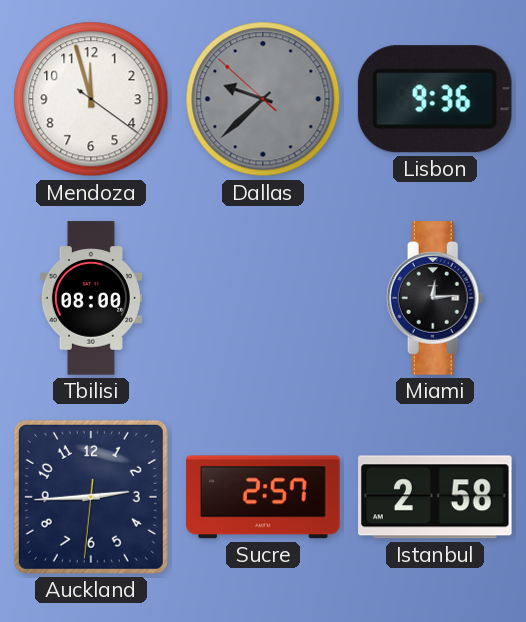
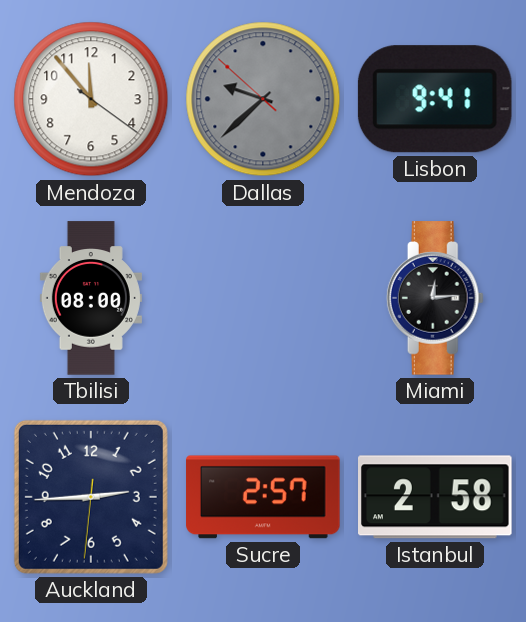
Mendoza: 11:57 -> 11:53
Lisbon: 9:36 -> 9:41
